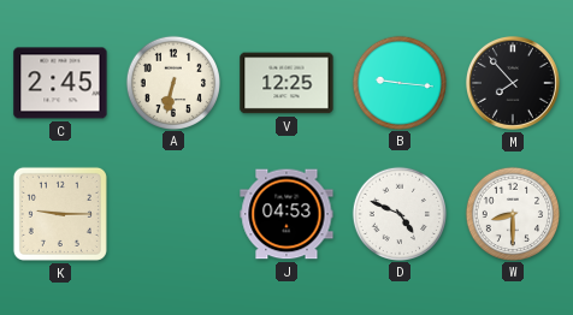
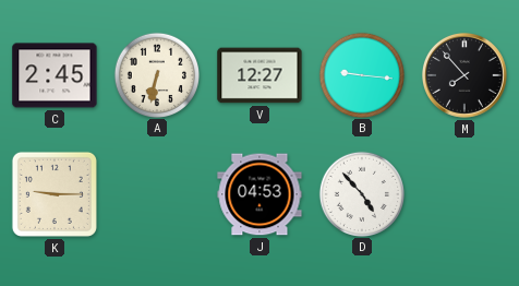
V: 12:25 -> 12:27
D: 4:49 -> 4:53
W: 8:30 -> none
